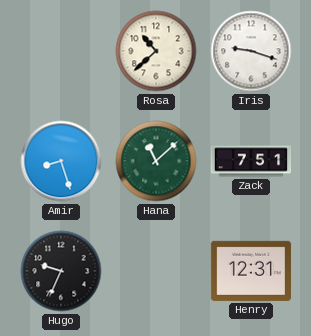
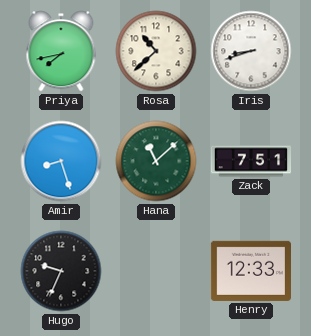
Priya: none -> 7:43
Iris: 9:18 -> 8:42
Henry: 12:31 -> 12:33
